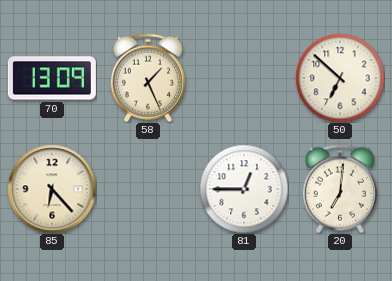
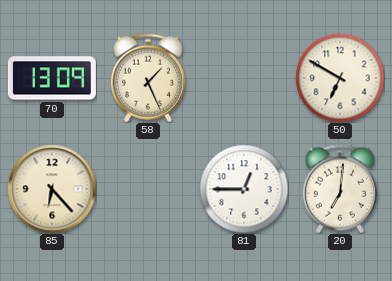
50: 6:52 -> 6:50
